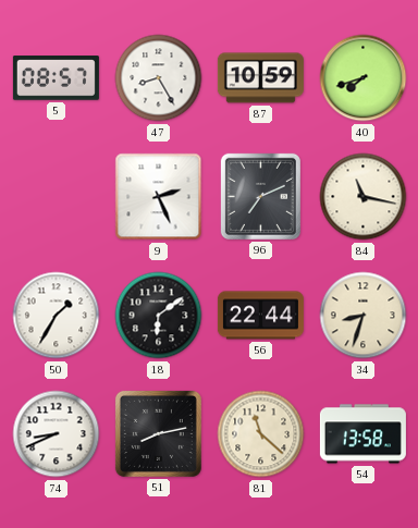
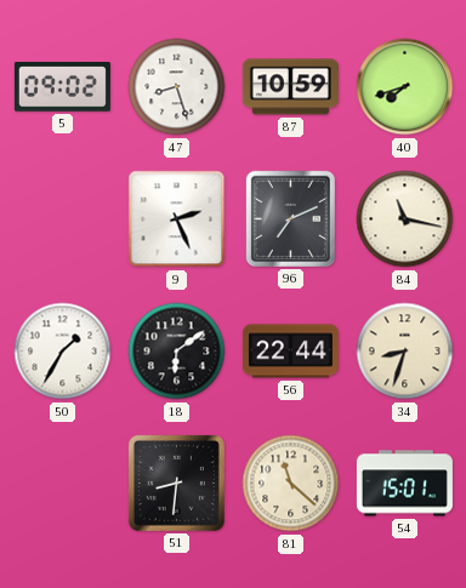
5: 08:57 -> 09:02
47: 8:25 -> 8:27
74: 8:41 -> none
51: 8:13 -> 8:31
54: 13:58 -> 15:01
